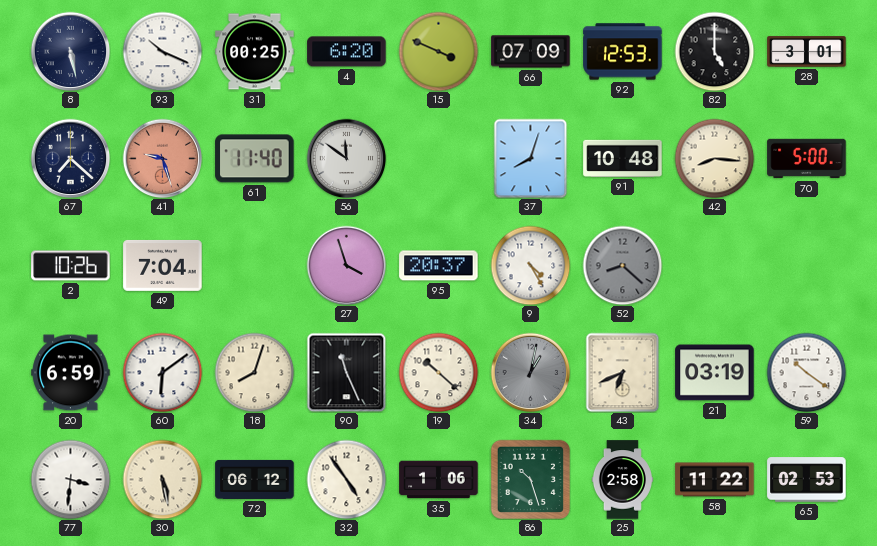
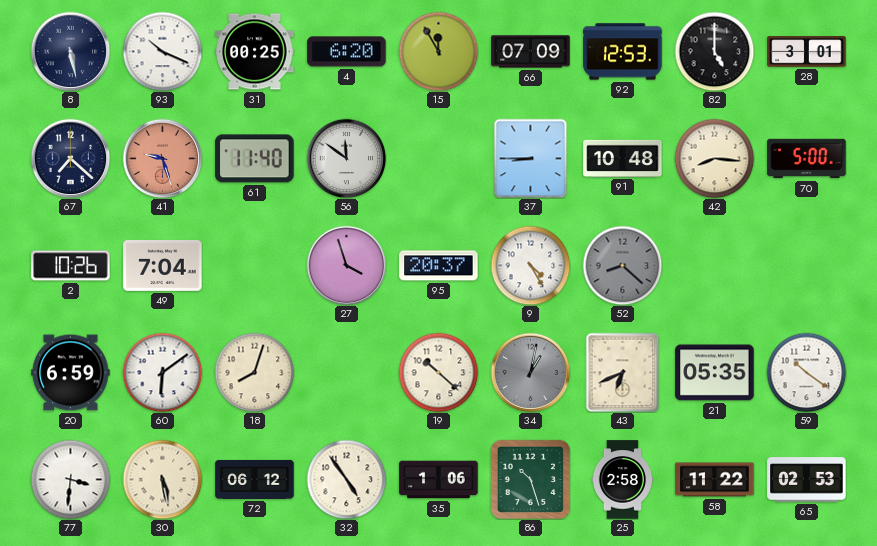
15: 3:49 -> 11:55
37: 8:03 -> 8:45
90: 11:26 -> none
21: 03:19 -> 05:35
